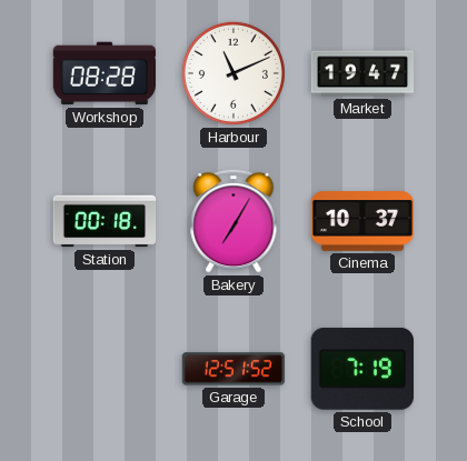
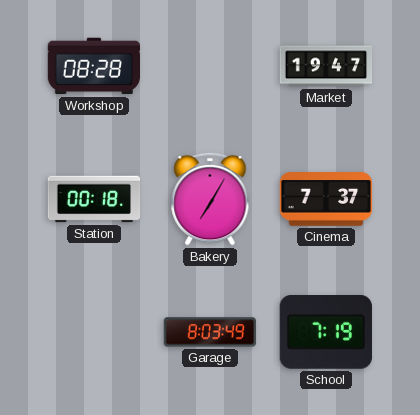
Harbour: 11:11 -> none
Cinema: 10:37 -> 7:37
Garage: 12:51 -> 8:03
